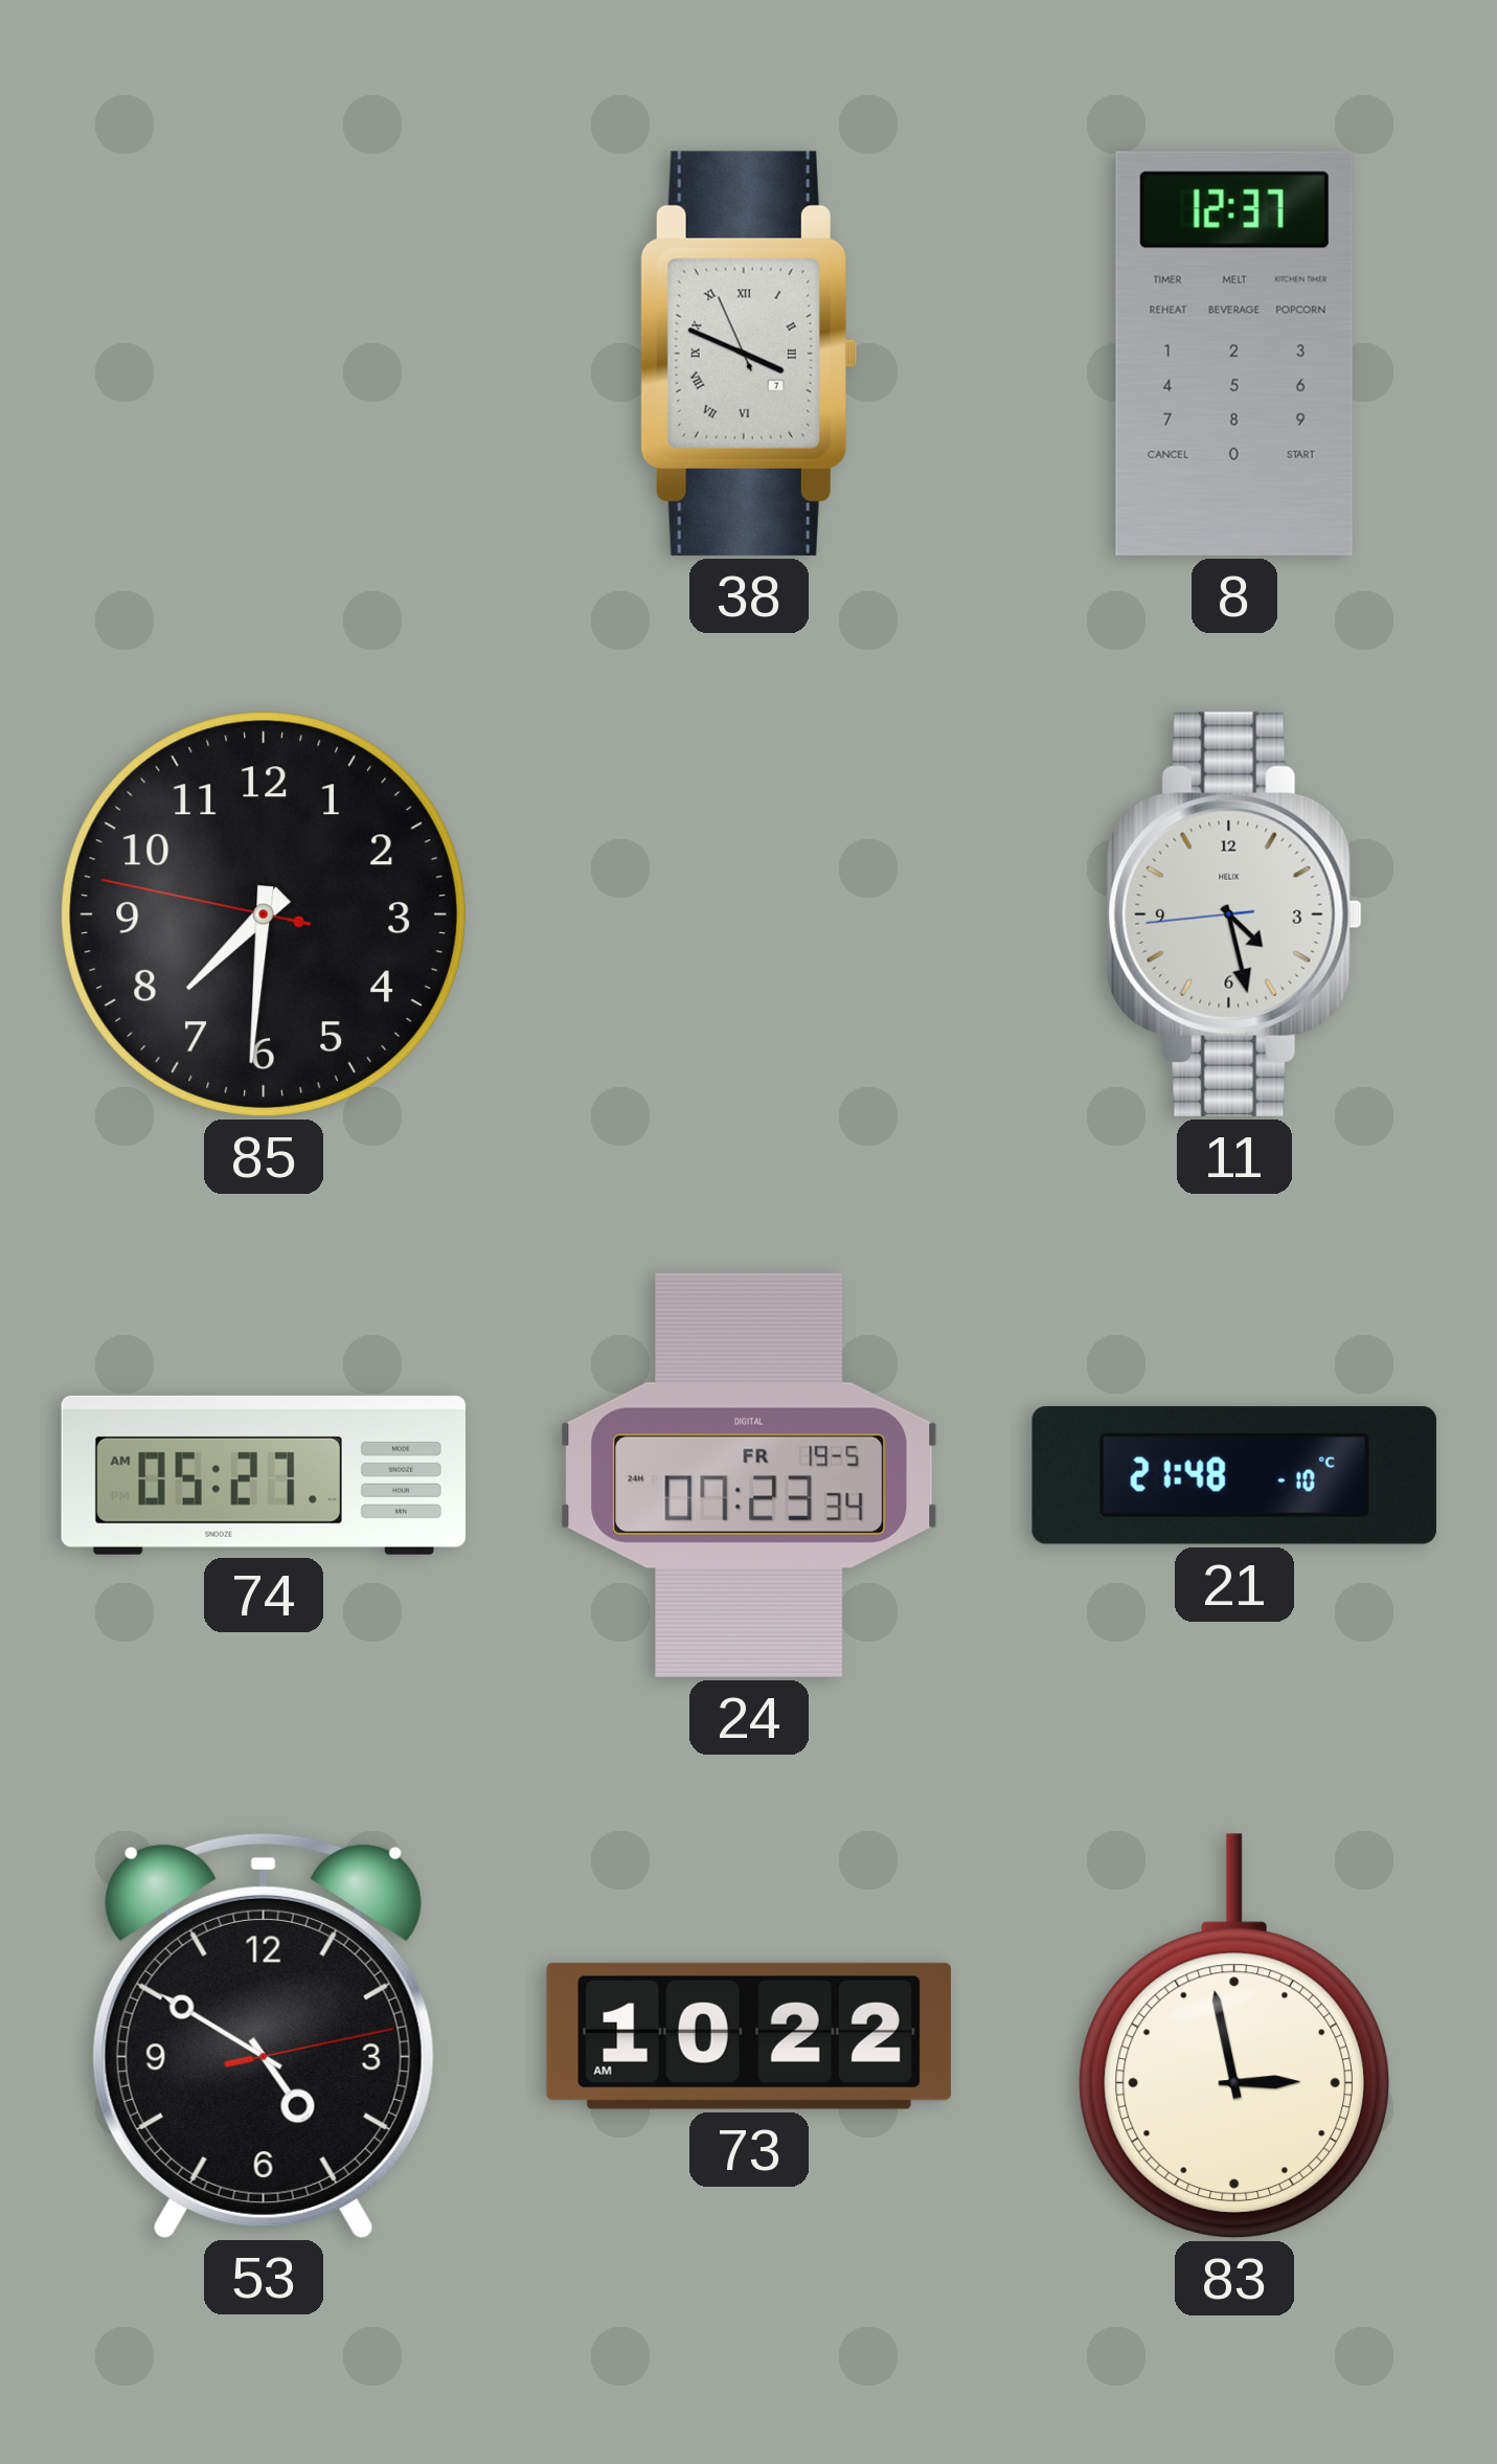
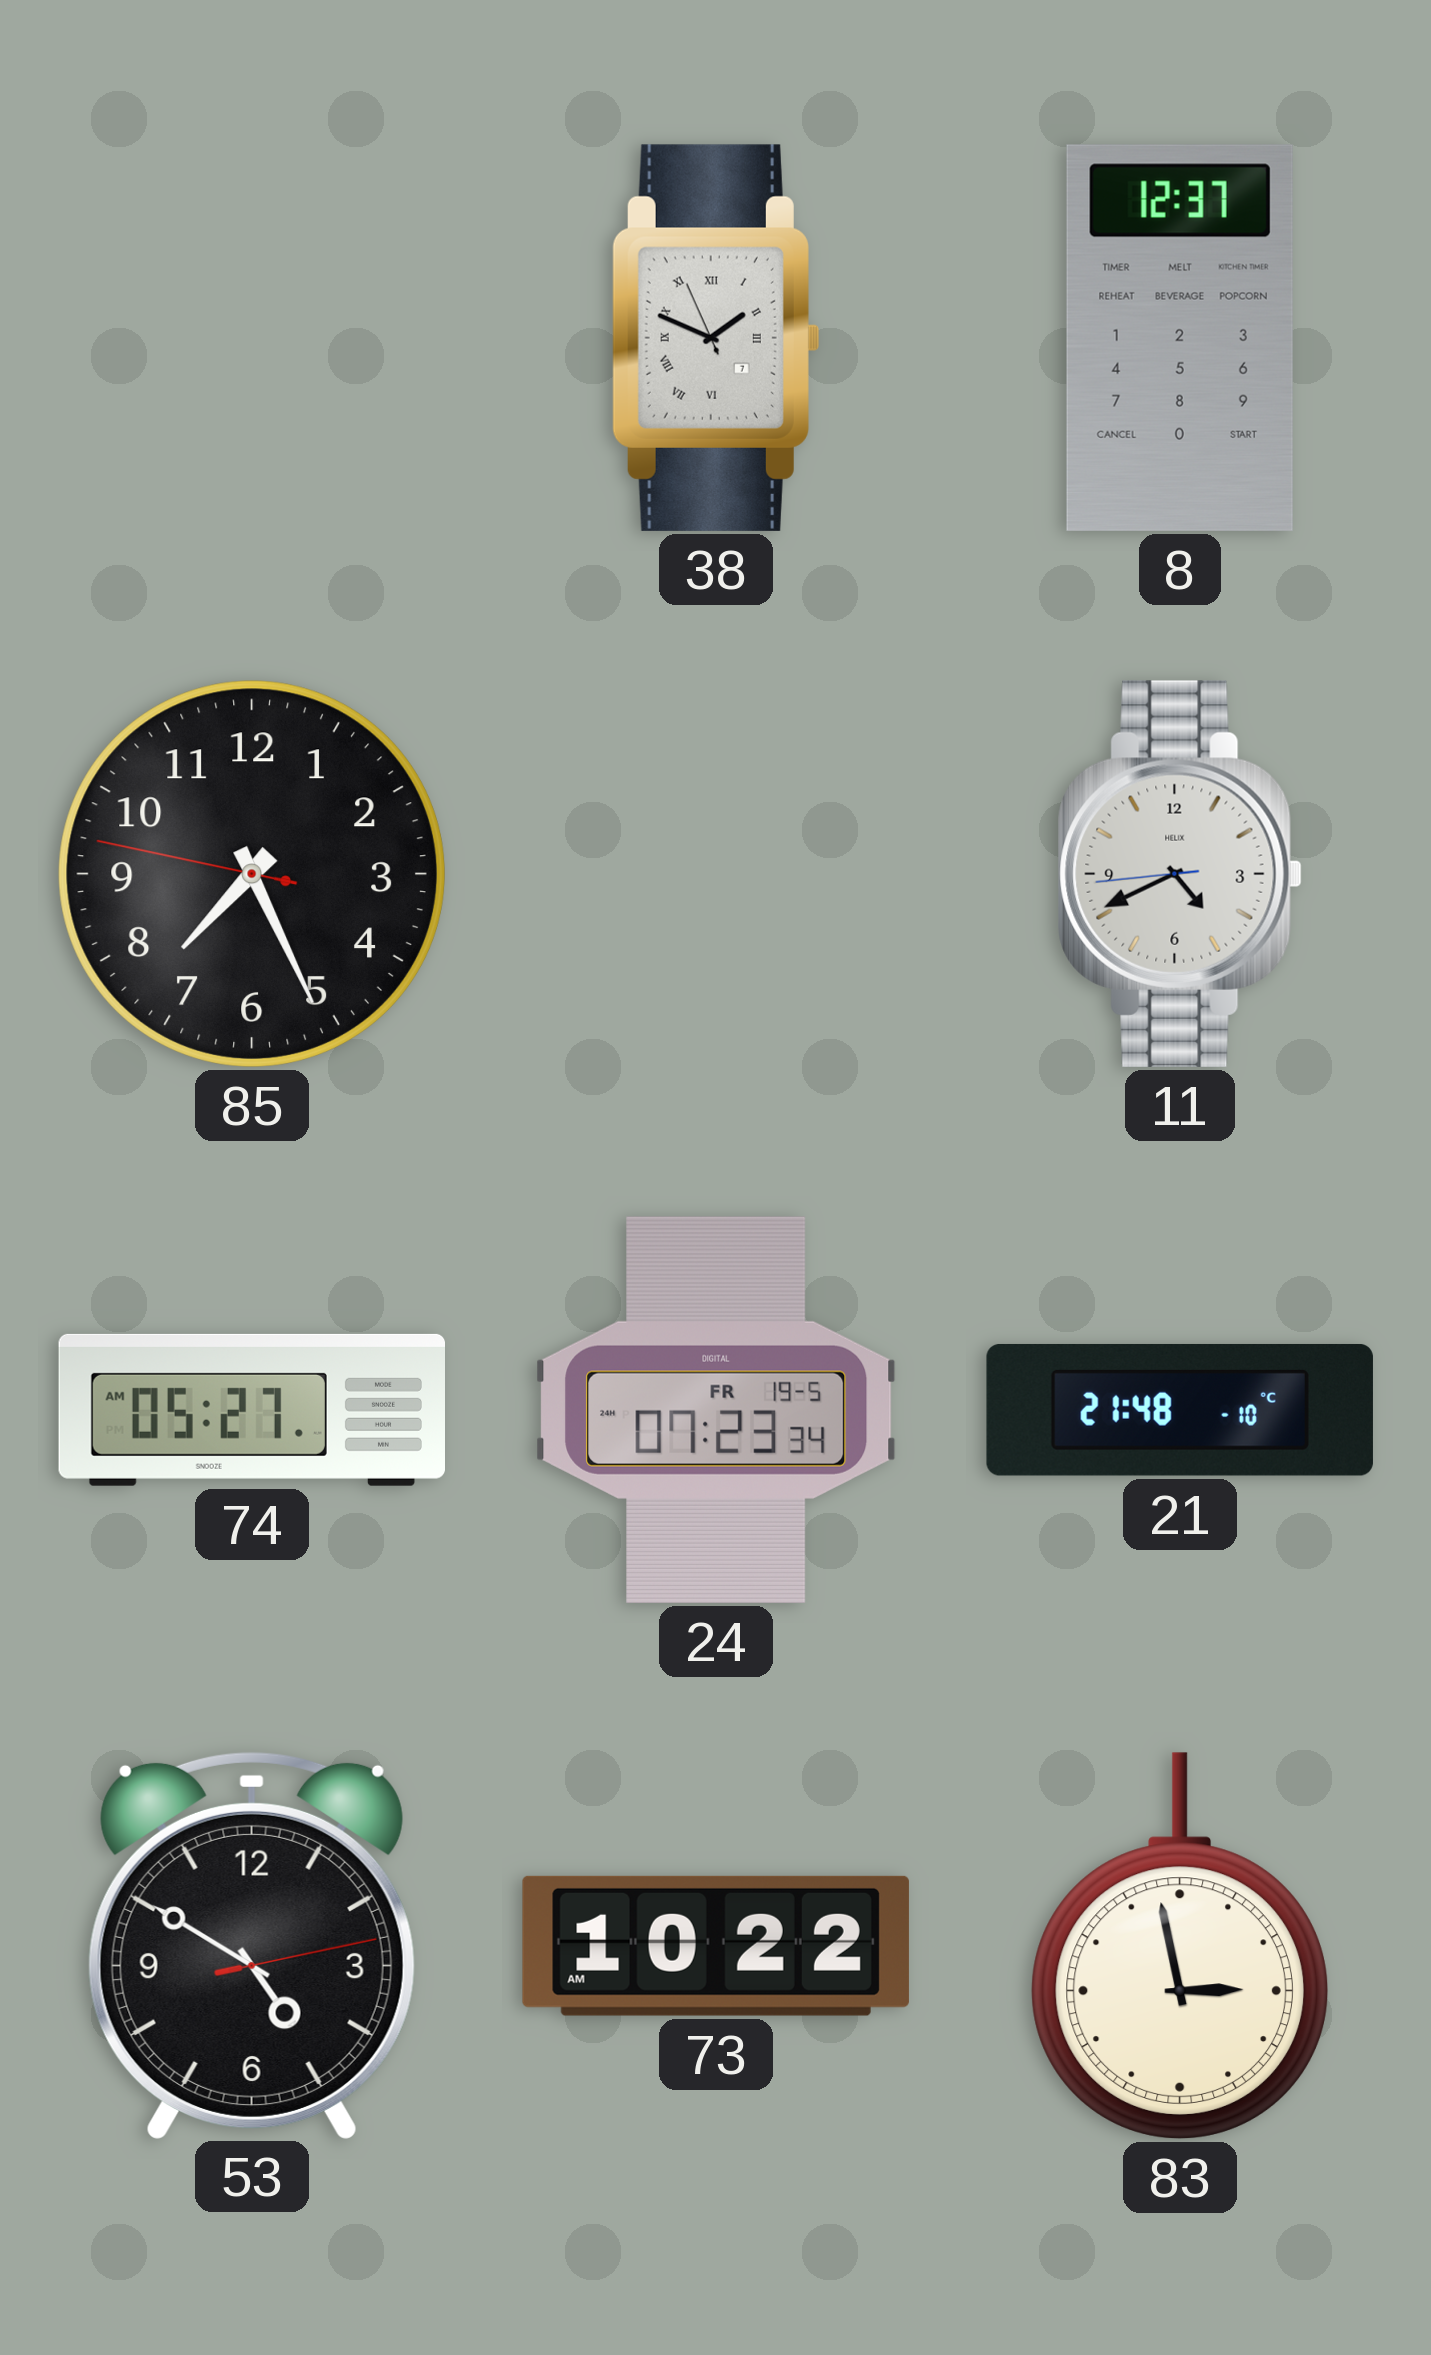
38: 3:48 -> 1:48
85: 7:30 -> 7:25
11: 4:27 -> 4:40
